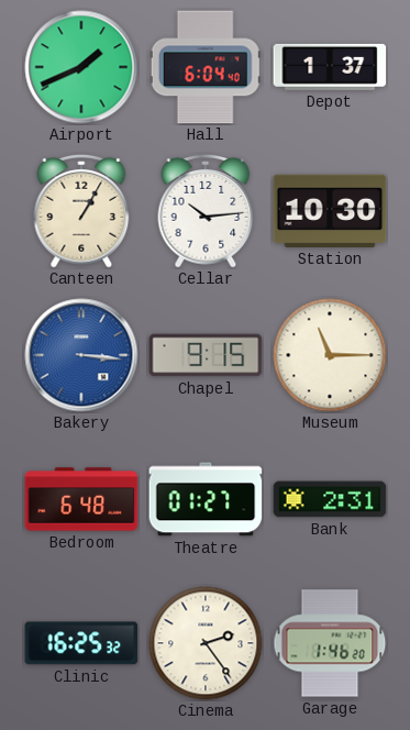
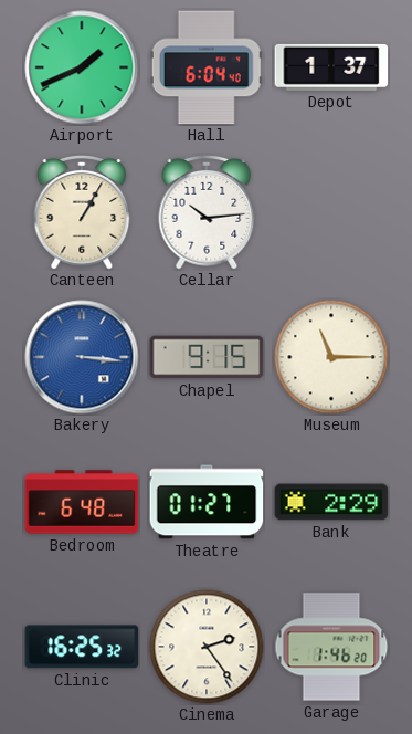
Station: 10:30 -> none
Bank: 2:31 -> 2:29
